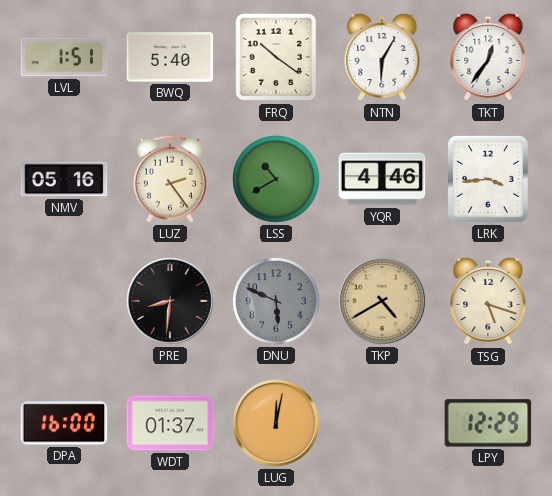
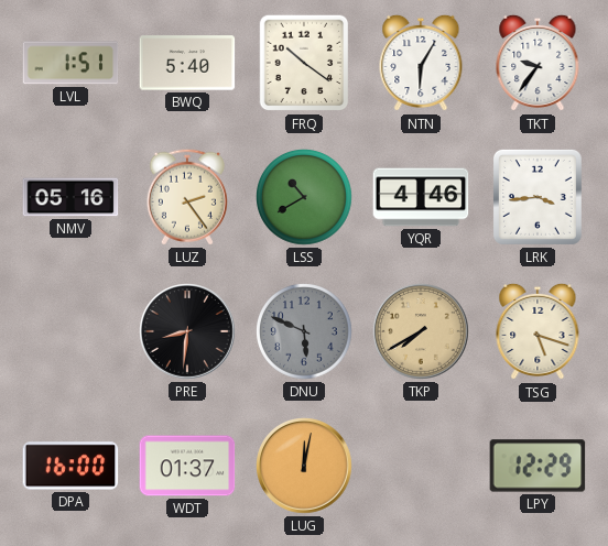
TKT: 12:36 -> 9:36
TKP: 4:40 -> 7:40
